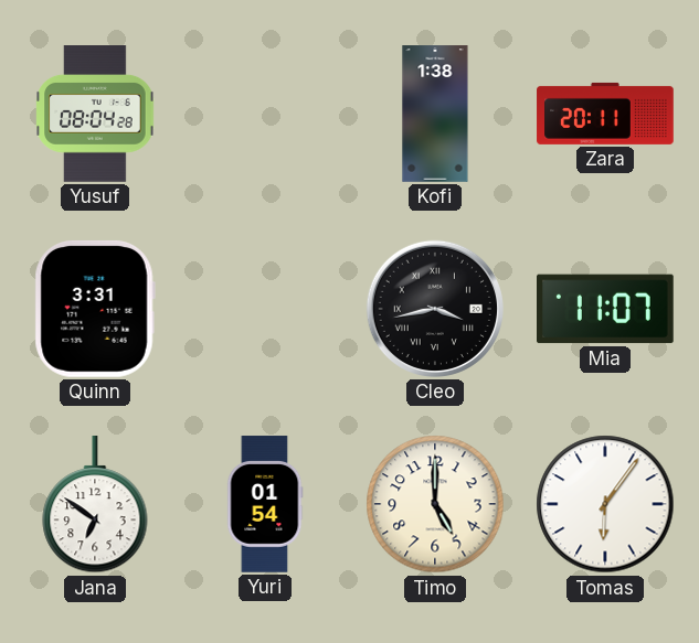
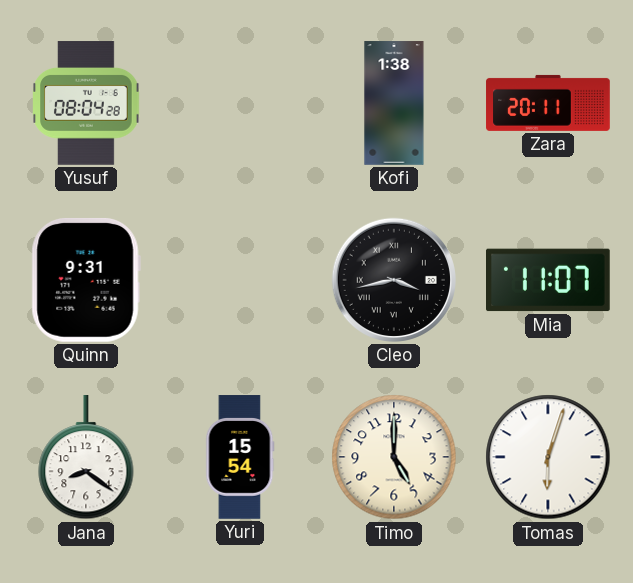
Quinn: 3:31 -> 9:31
Jana: 6:51 -> 8:21
Yuri: 01:54 -> 15:54
Tomas: 6:06 -> 6:03
